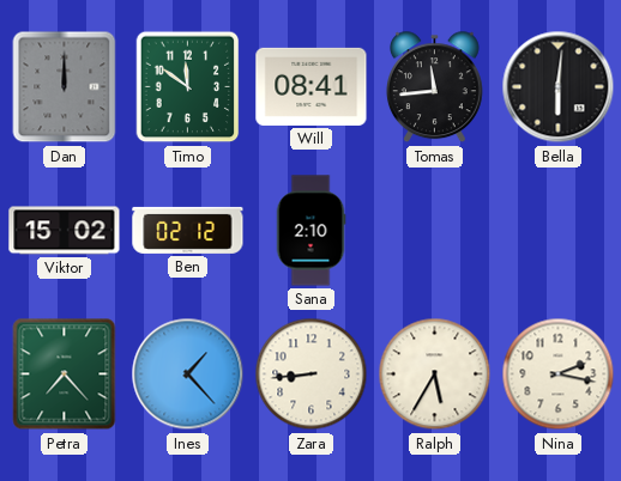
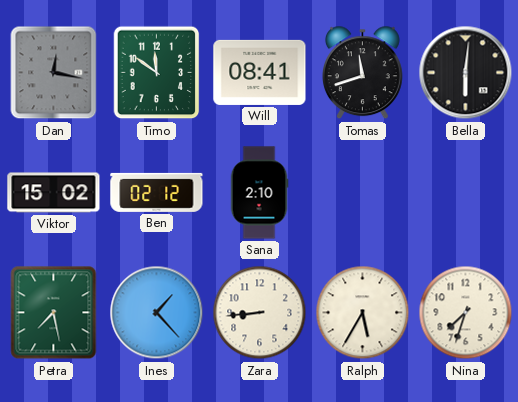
Dan: 12:00 -> 12:17
Tomas: 11:44 -> 11:42
Petra: 7:23 -> 7:28
Nina: 2:17 -> 7:33
